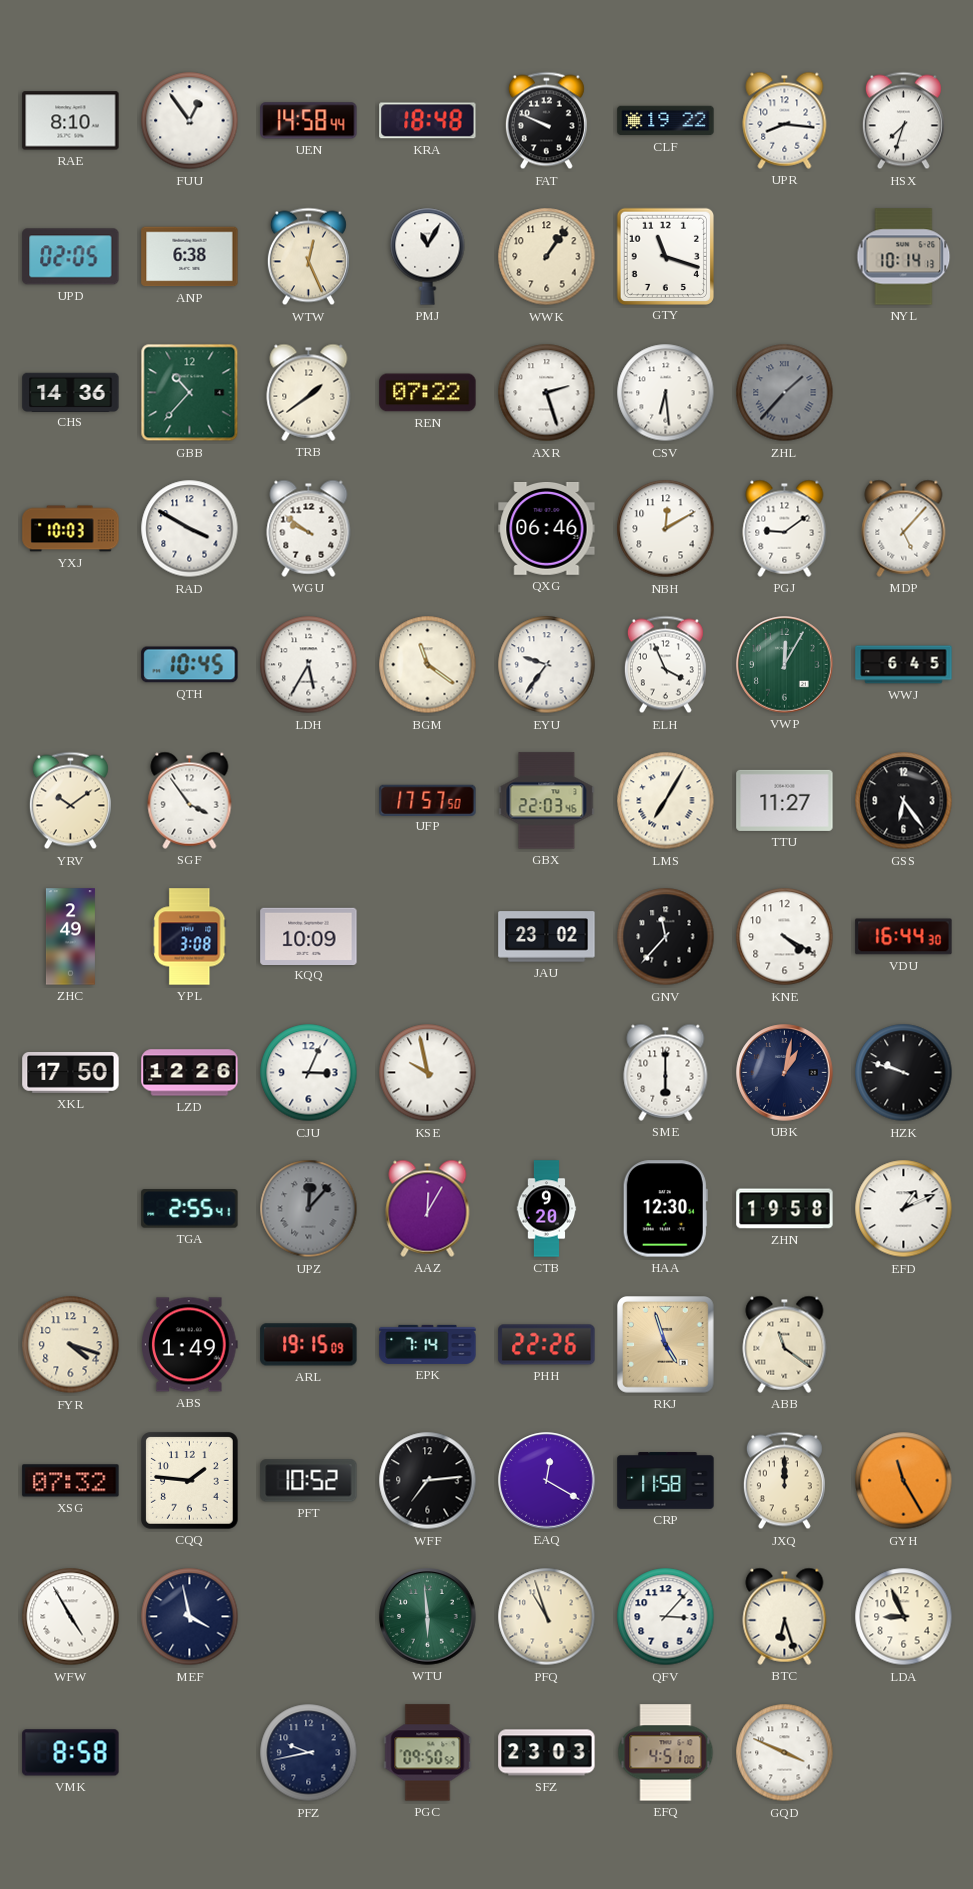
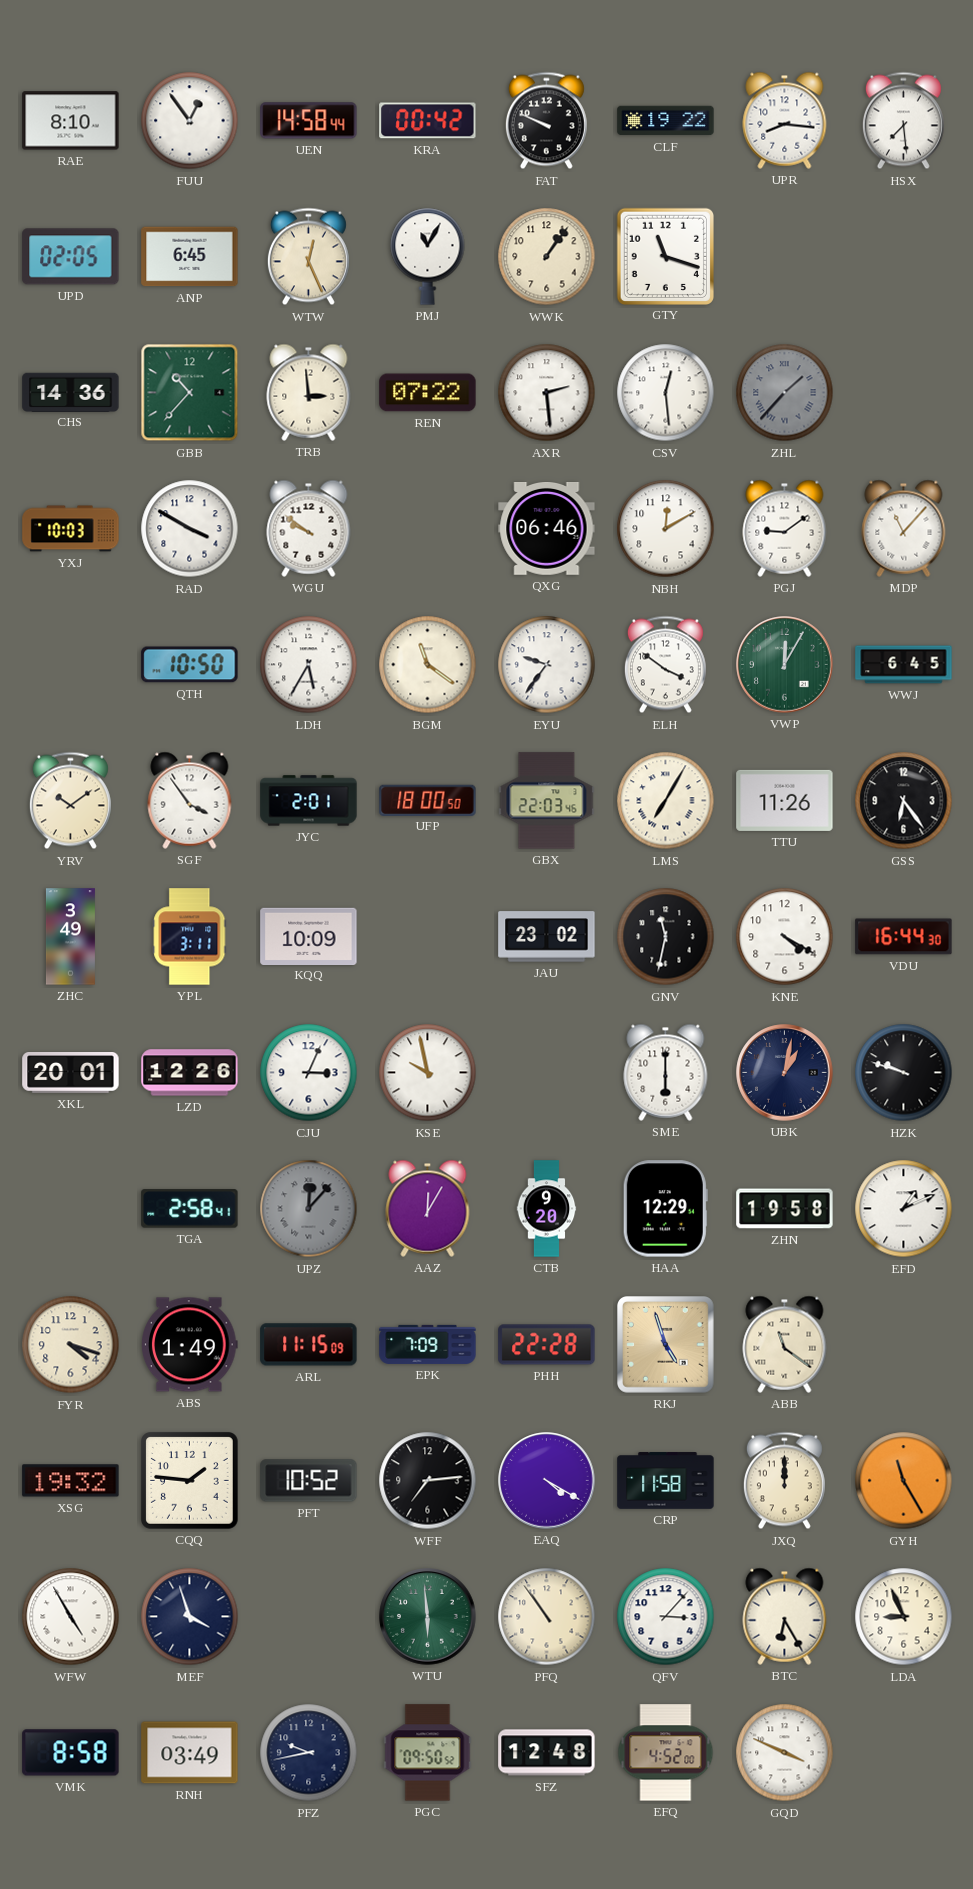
KRA: 18:48 -> 00:42
HSX: 7:33 -> 7:29
ANP: 6:38 -> 6:45
NYL: 10:14 -> none
TRB: 1:39 -> 2:59
AXR: 2:27 -> 2:29
CSV: 6:29 -> 12:29
MDP: 5:07 -> 11:07
QTH: 10:45 -> 10:50
ELH: 3:56 -> 3:51
JYC: none -> 2:01
UFP: 17:57 -> 18:00
TTU: 11:27 -> 11:26
ZHC: 2:49 -> 3:49
YPL: 3:08 -> 3:11
GNV: 11:37 -> 11:32
XKL: 17:50 -> 20:01
TGA: 2:55 -> 2:58
HAA: 12:30 -> 12:29
ARL: 19:15 -> 11:15
EPK: 7:14 -> 7:09
PHH: 22:26 -> 22:28
XSG: 07:32 -> 19:32
EAQ: 12:20 -> 4:20
MEF: 3:58 -> 3:57
PFQ: 10:57 -> 10:54
BTC: 6:27 -> 6:25
RNH: none -> 03:49
SFZ: 23:03 -> 12:48
EFQ: 4:51 -> 4:52
